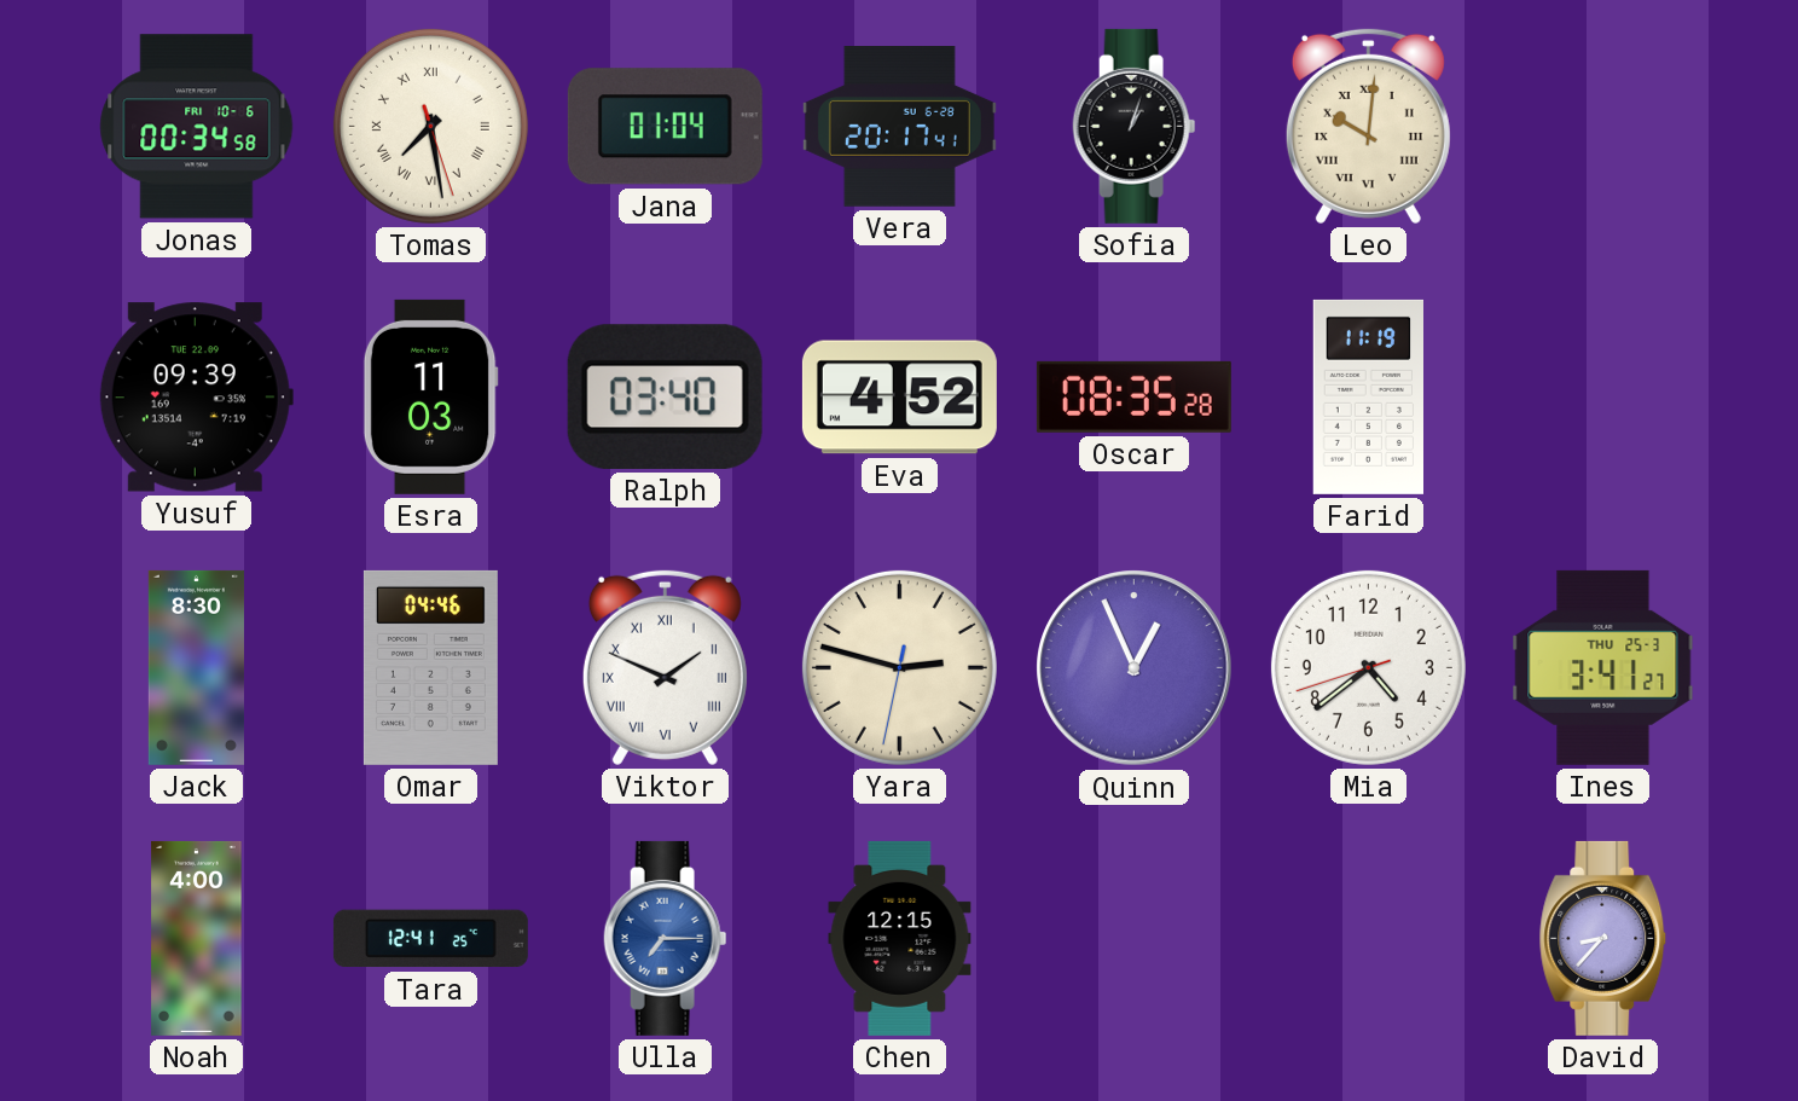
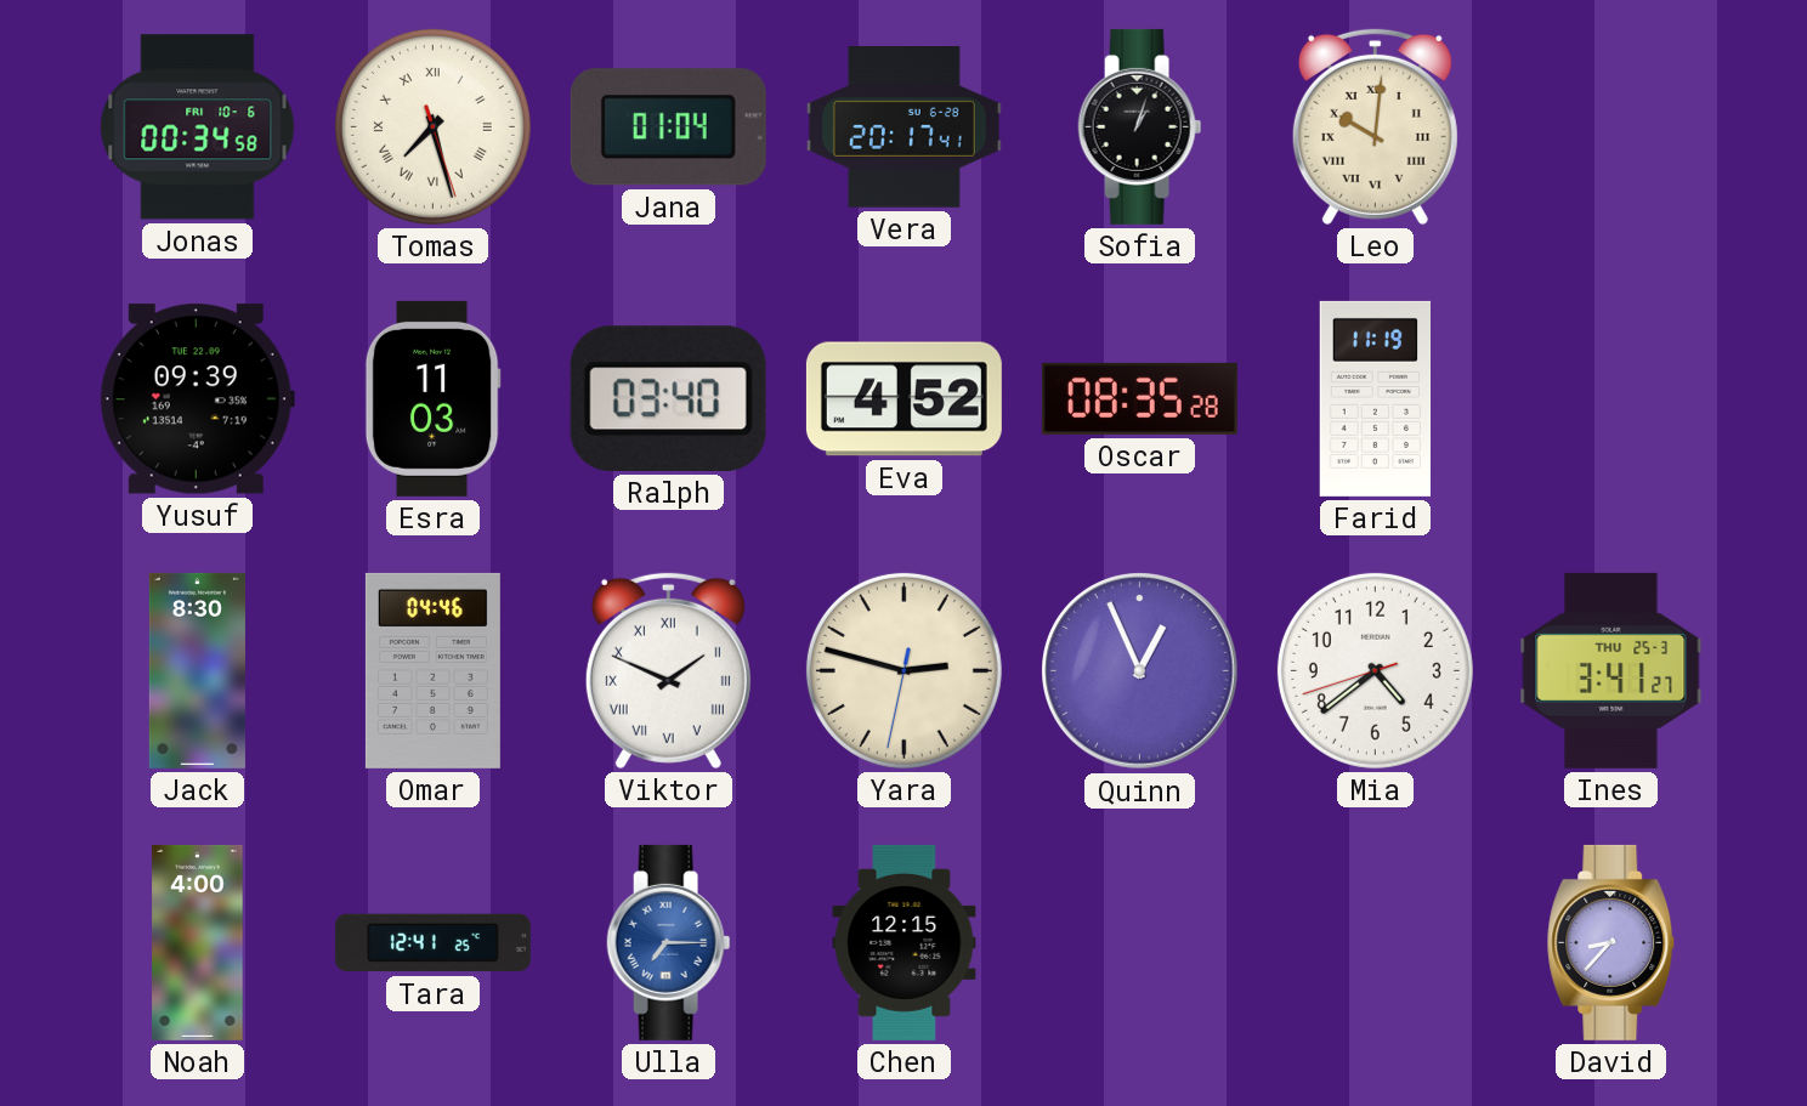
Tomas: 7:28 -> 7:27
